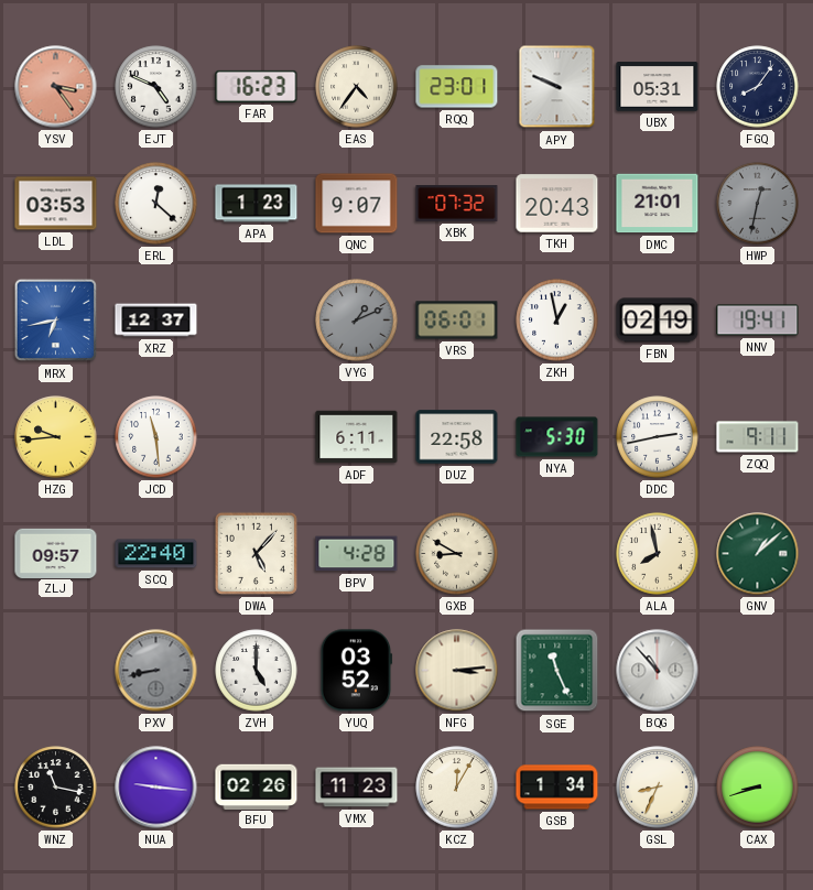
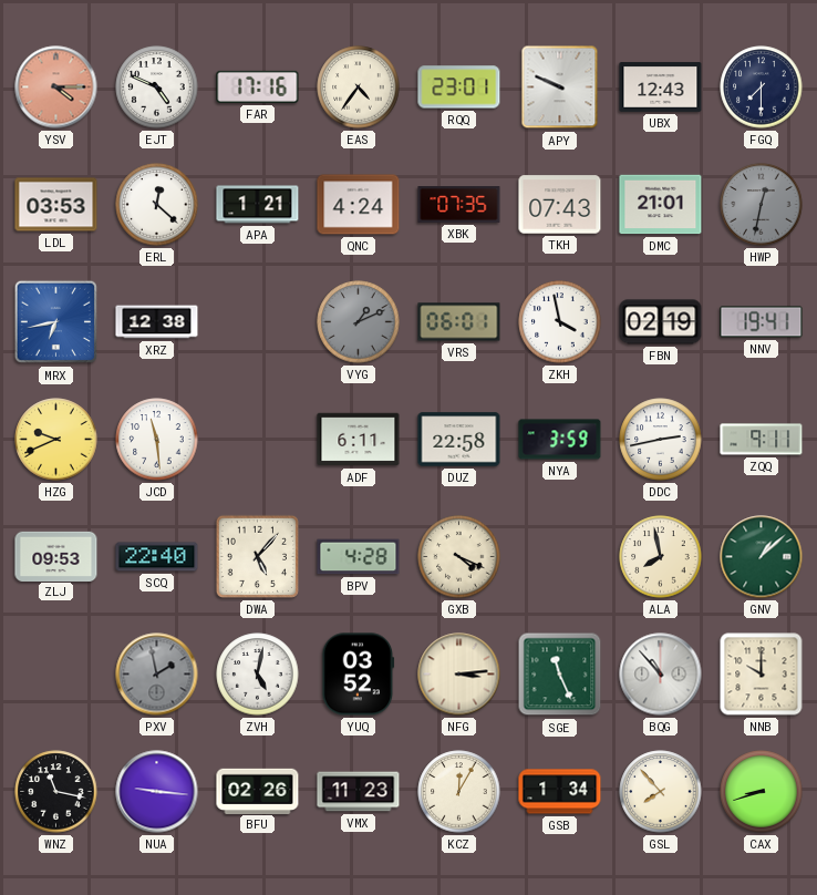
YSV: 3:24 -> 4:15
FAR: 16:23 -> 17:16
UBX: 05:31 -> 12:43
FGQ: 8:06 -> 7:30
APA: 1:23 -> 1:21
QNC: 9:07 -> 4:24
XBK: 07:32 -> 07:35
TKH: 20:43 -> 07:43
XRZ: 12:37 -> 12:38
ZKH: 12:58 -> 3:58
HZG: 9:44 -> 9:41
NYA: 5:30 -> 3:59
ZLJ: 09:57 -> 09:53
GXB: 8:50 -> 4:19
PXV: 8:43 -> 1:58
ZVH: 5:00 -> 5:02
NNB: none -> 10:00
GSL: 8:34 -> 7:53
